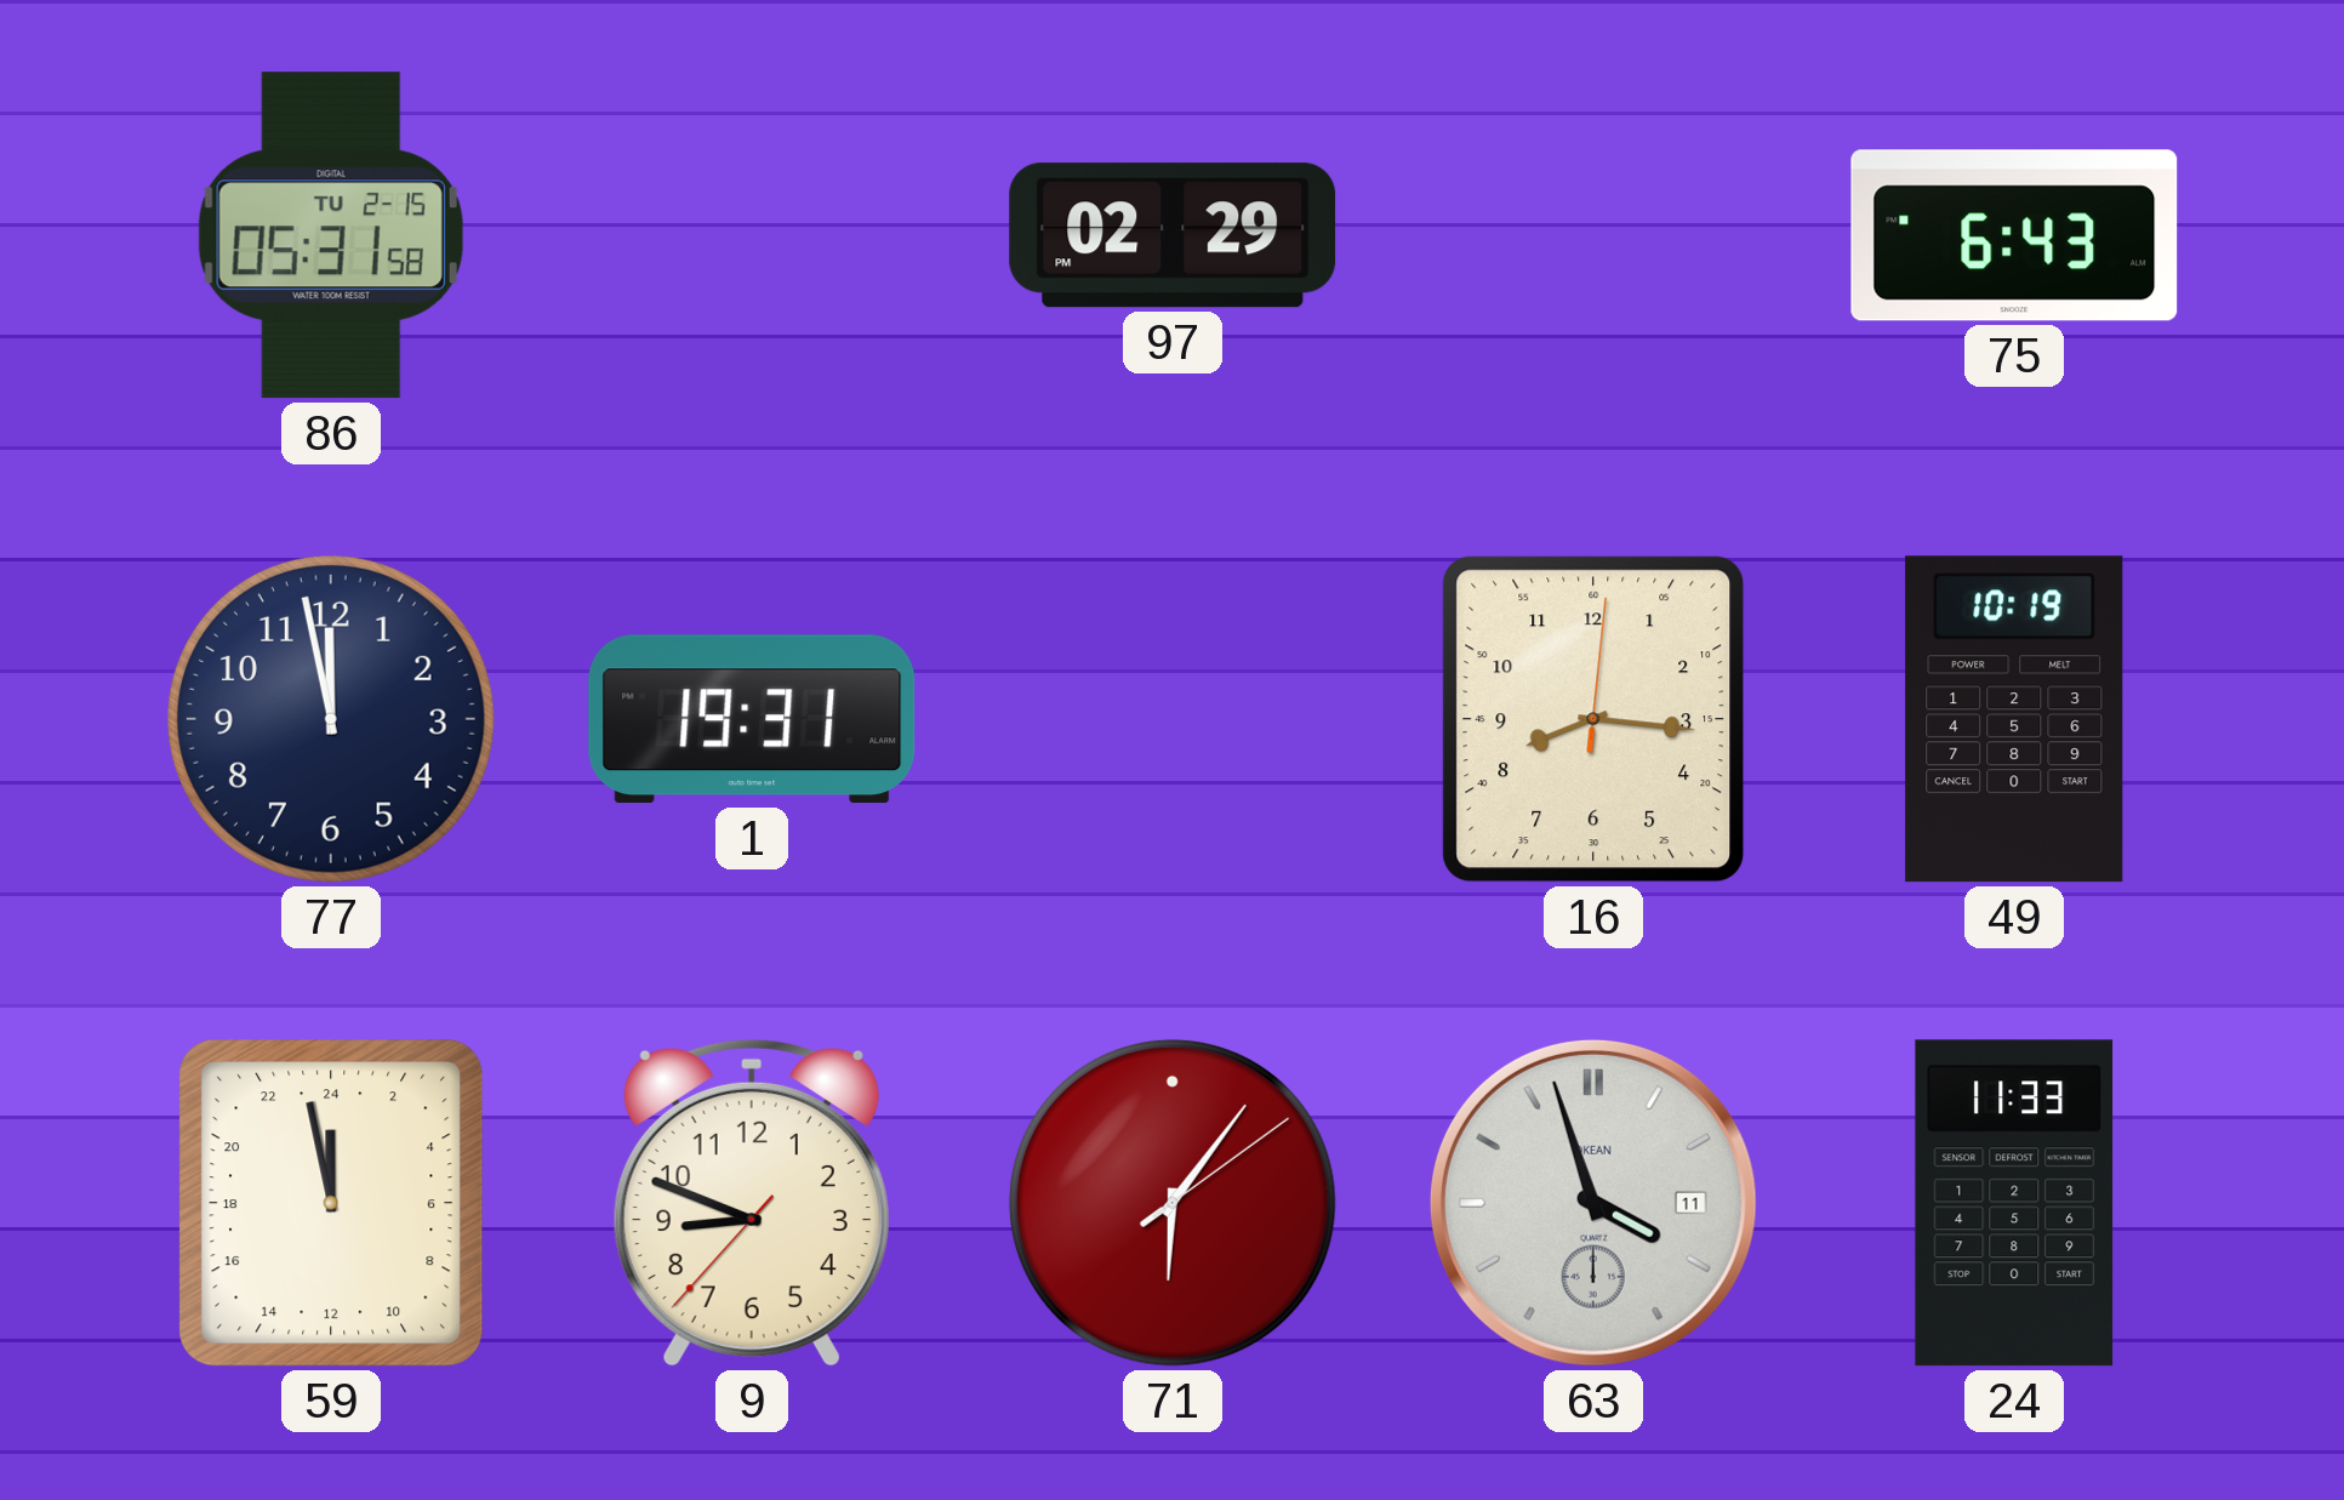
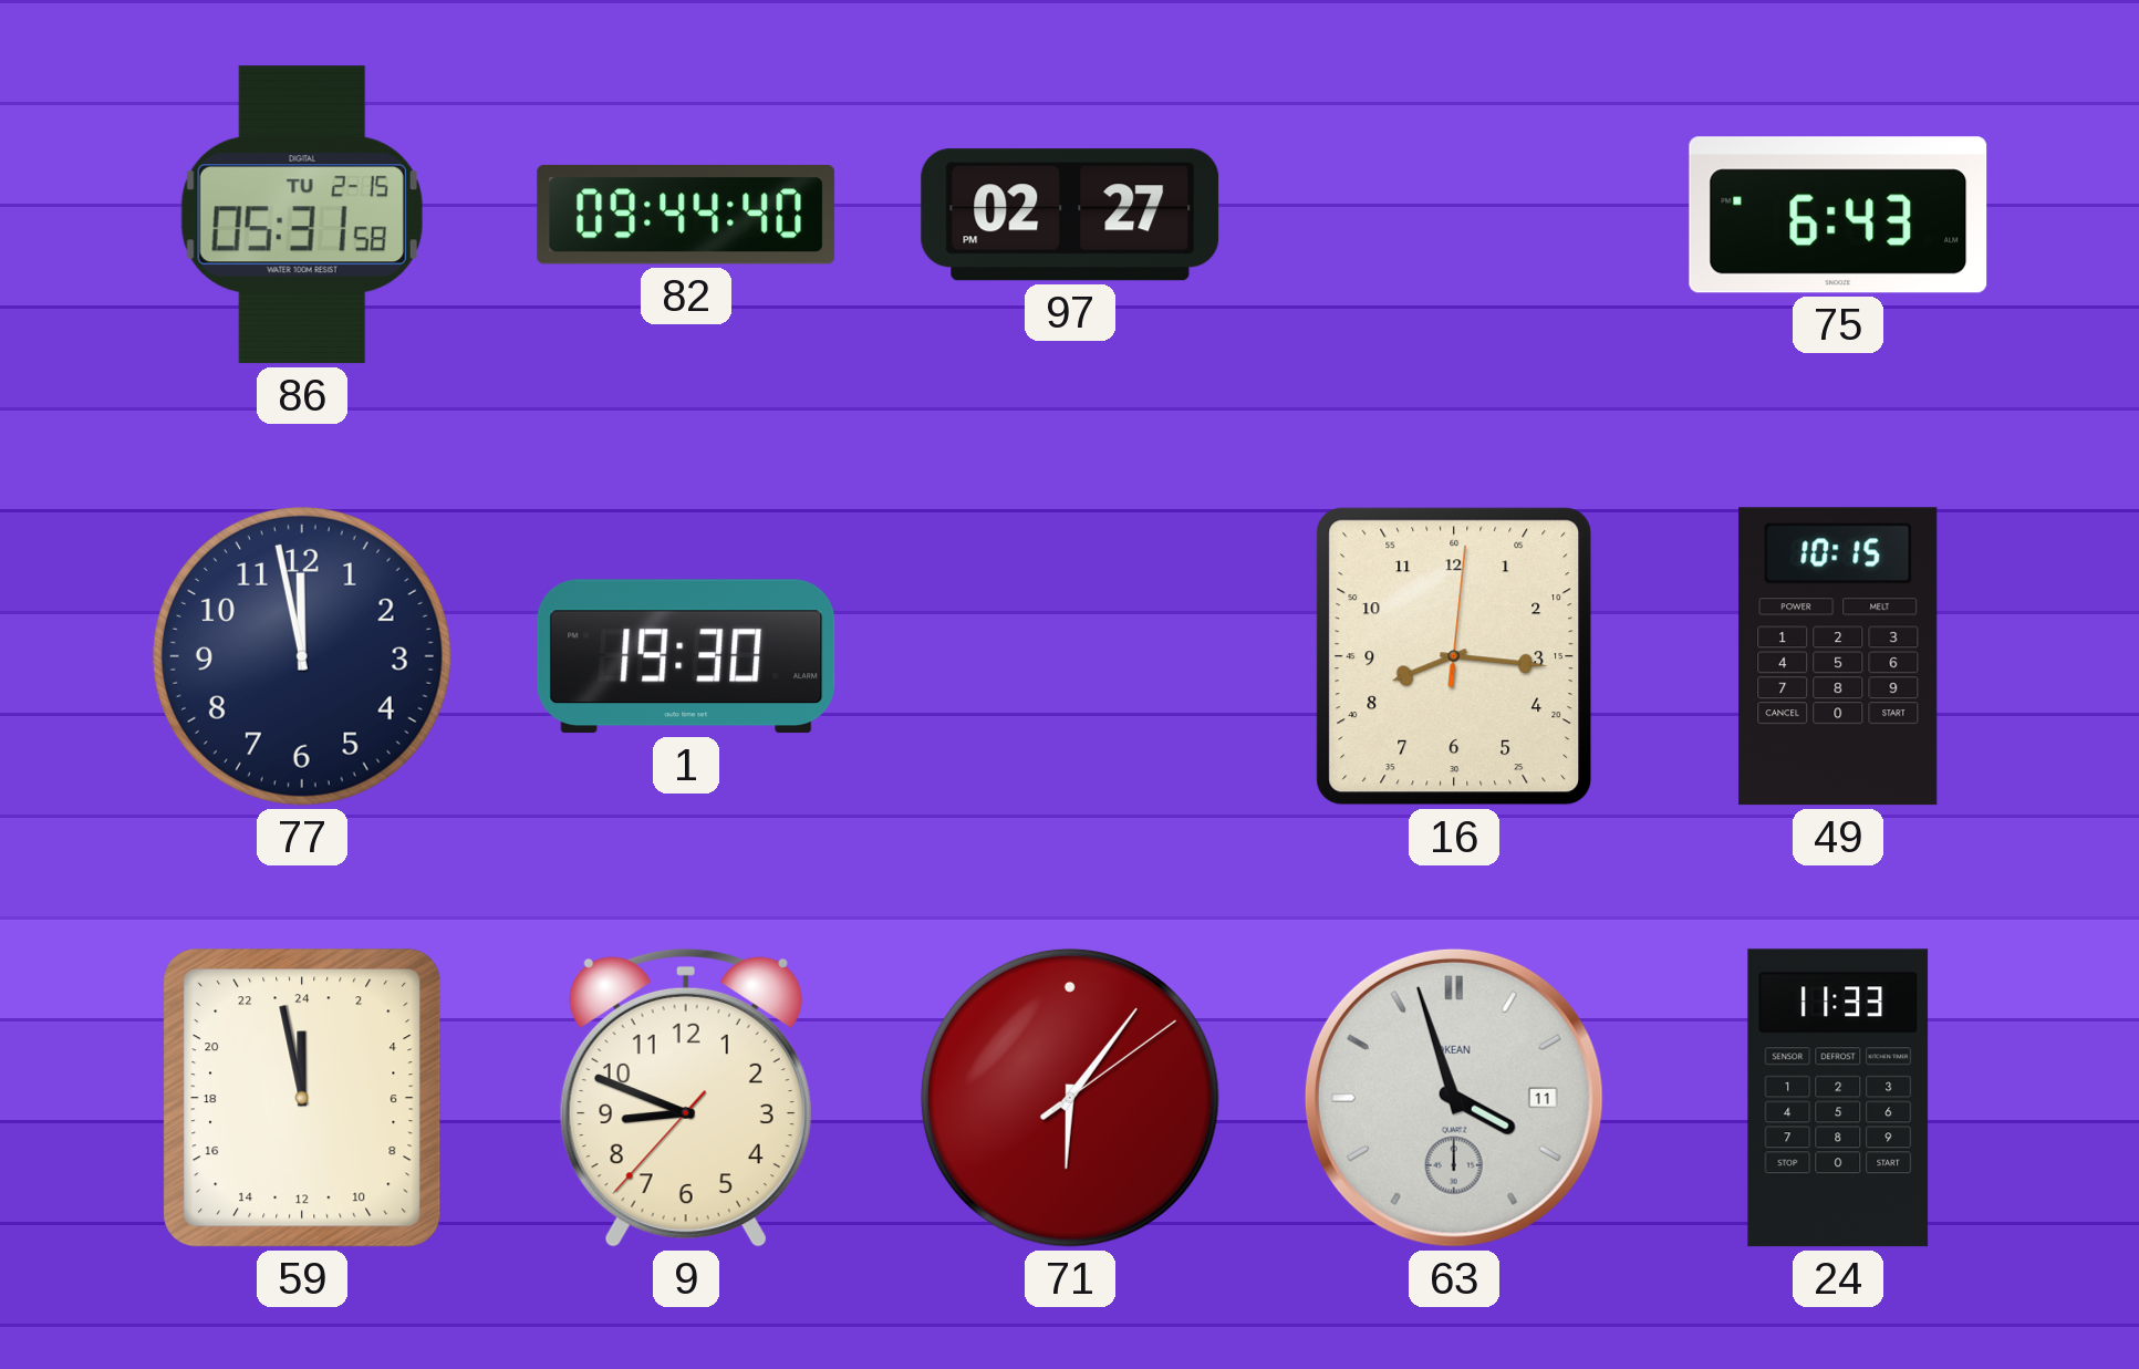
82: none -> 09:44
97: 02:29 -> 02:27
1: 19:31 -> 19:30
49: 10:19 -> 10:15
